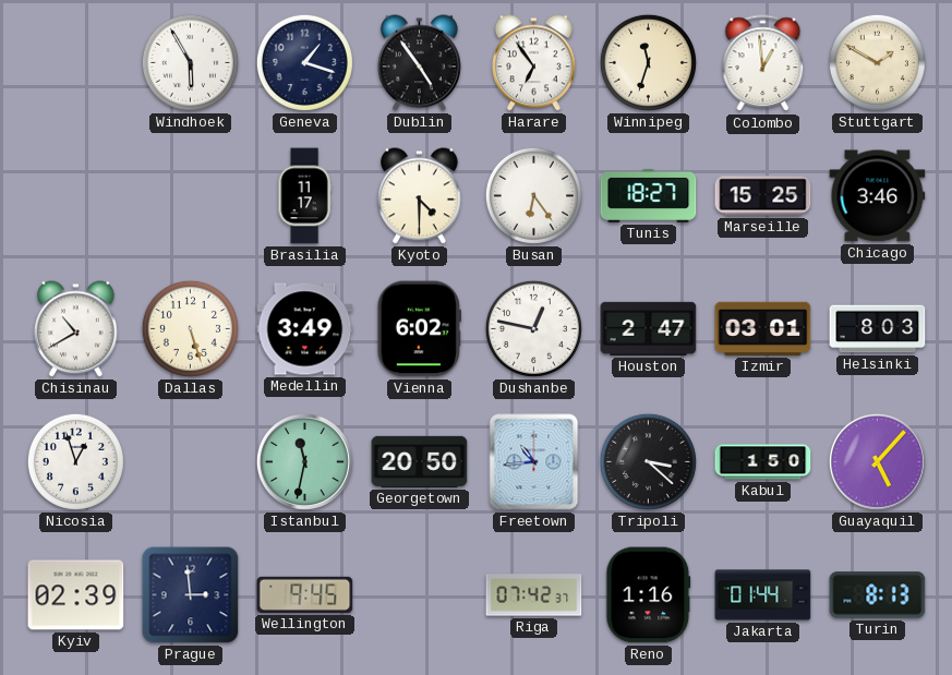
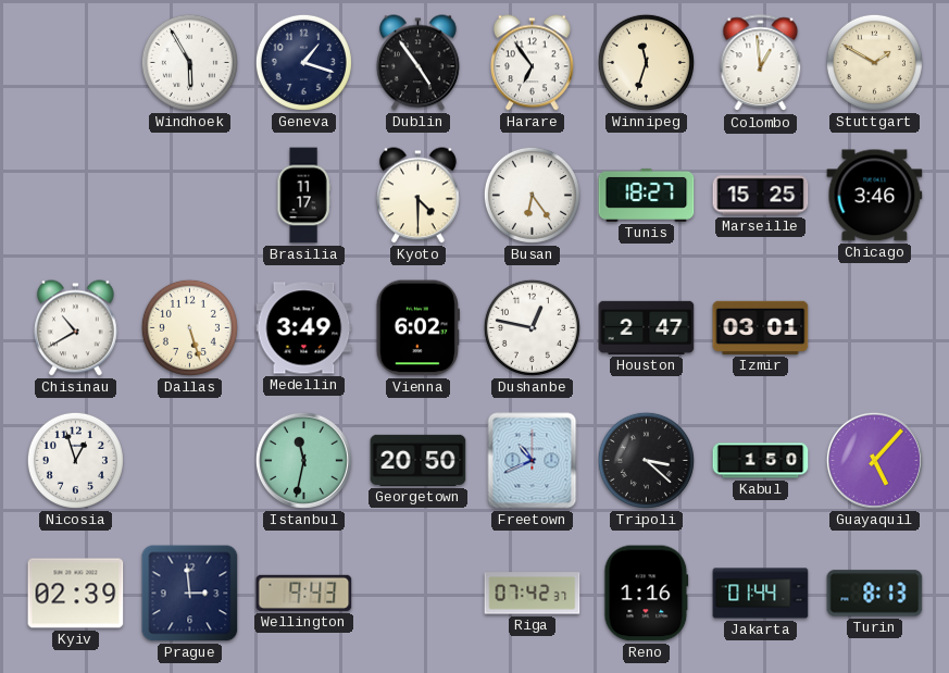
Helsinki: 8:03 -> none
Freetown: 10:44 -> 10:41
Wellington: 9:45 -> 9:43
